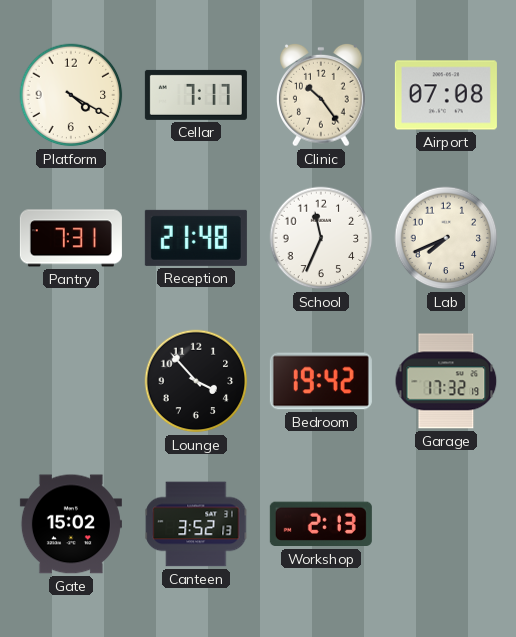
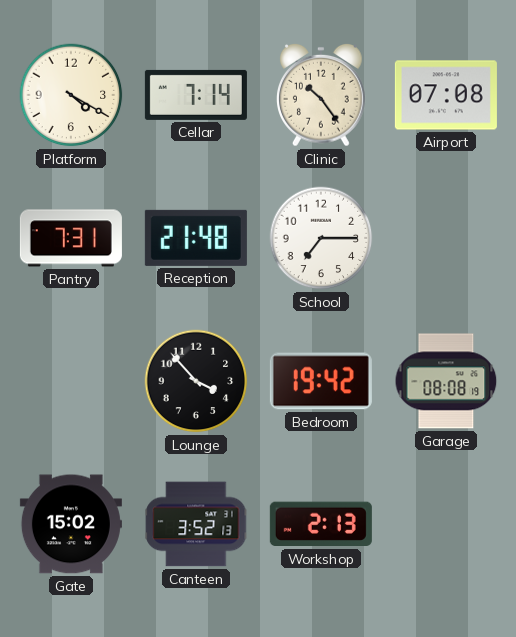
Cellar: 7:17 -> 7:14
School: 11:34 -> 7:15
Lab: 7:41 -> none
Garage: 17:32 -> 08:08
